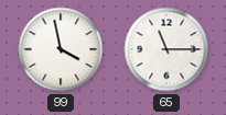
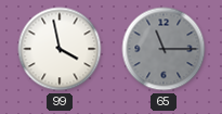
65 dial: white -> grey
